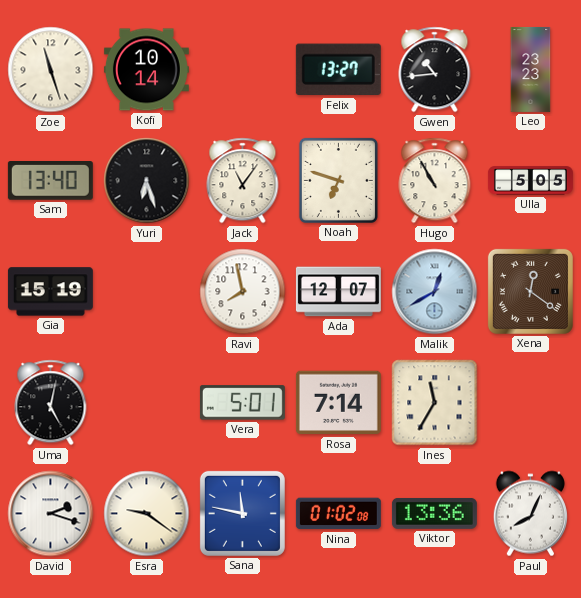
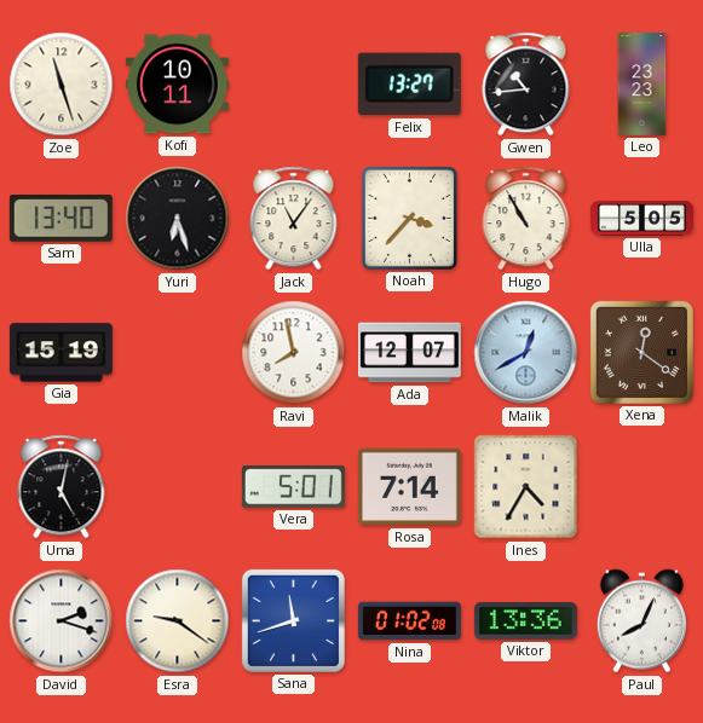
Kofi: 10:14 -> 10:11
Noah: 6:48 -> 3:37
Ines: 11:35 -> 4:35
Sana: 11:47 -> 11:42
